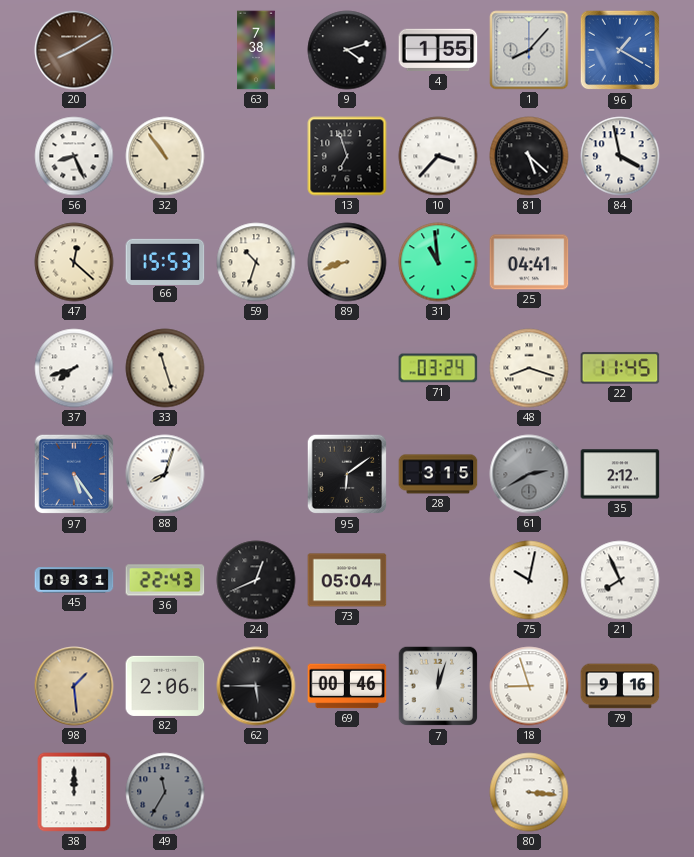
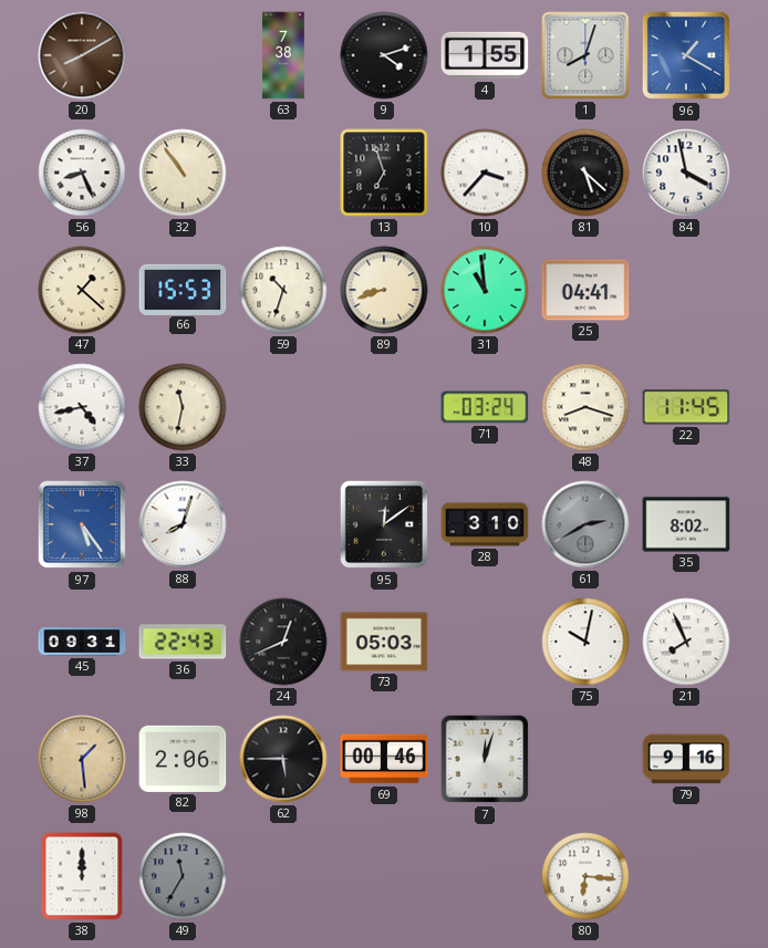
1: 8:07 -> 8:03
47: 12:22 -> 1:22
37: 7:42 -> 4:43
33: 11:27 -> 11:32
95: 6:09 -> 12:09
28: 3:15 -> 3:10
35: 2:12 -> 8:02
73: 05:04 -> 05:03
18: 8:57 -> none
80: 3:16 -> 6:16
